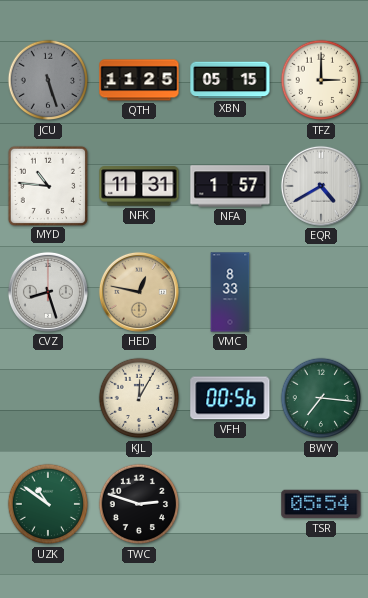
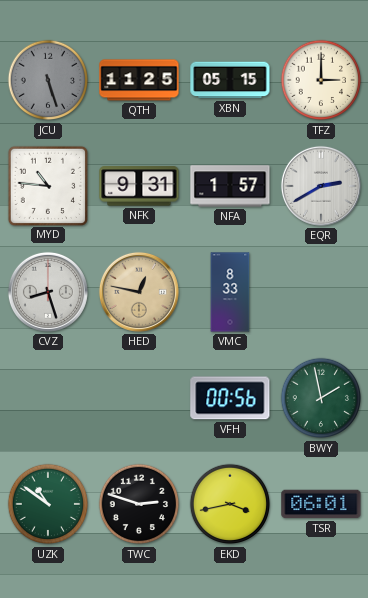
NFK: 11:31 -> 9:31
EQR: 4:40 -> 2:40
KJL: 12:05 -> none
BWY: 7:16 -> 1:58
EKD: none -> 3:43
TSR: 05:54 -> 06:01
